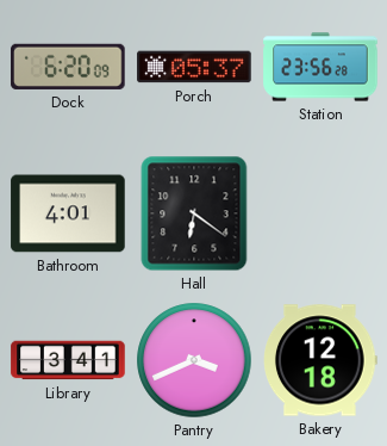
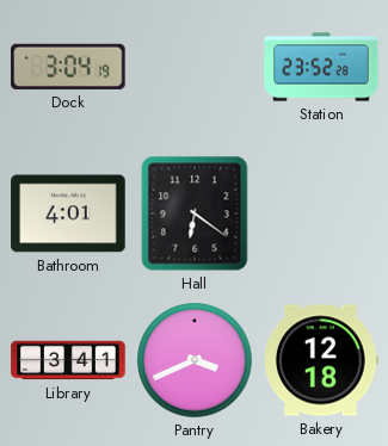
Dock: 6:20 -> 3:04
Porch: 05:37 -> none
Station: 23:56 -> 23:52
